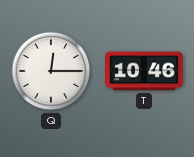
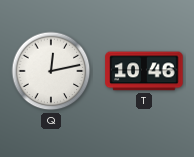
Q: 12:15 -> 12:13
